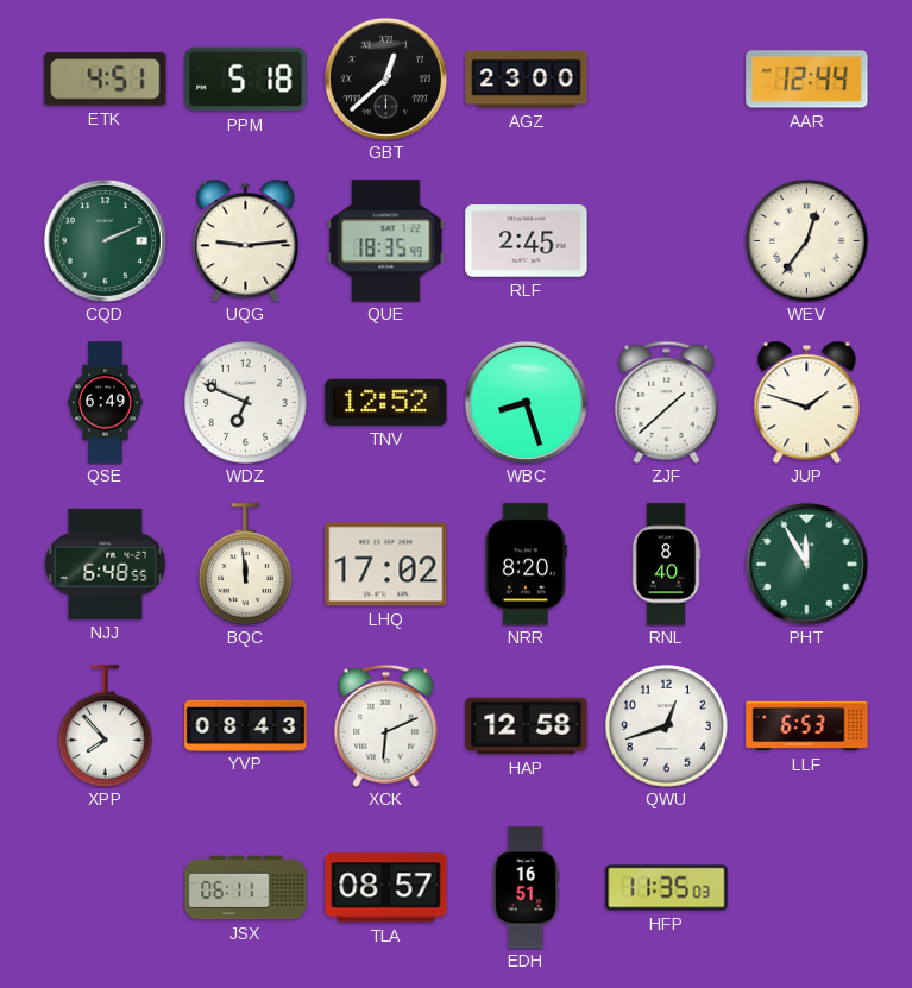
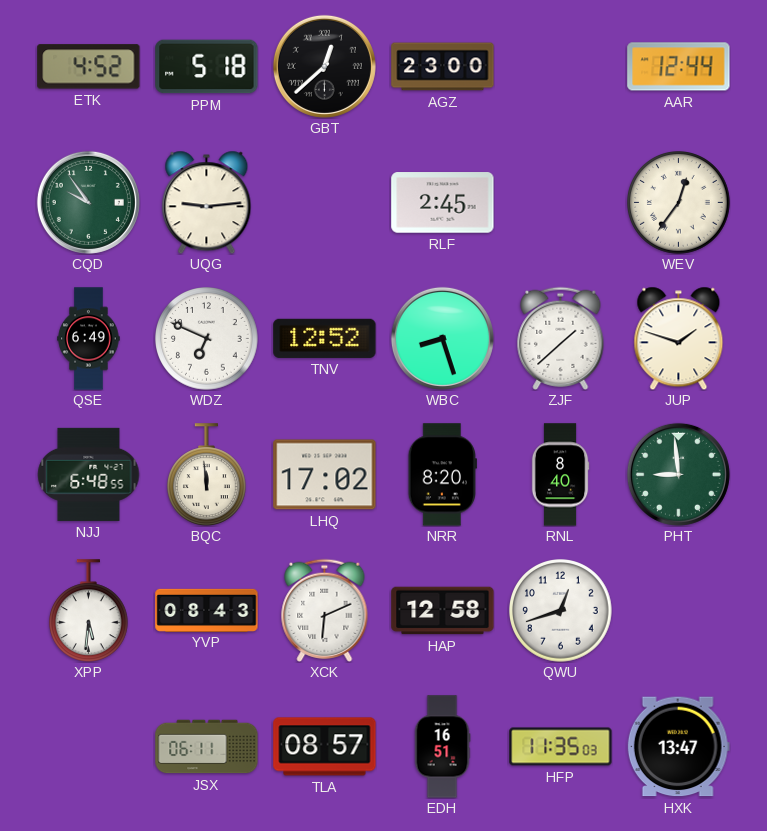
ETK: 4:51 -> 4:52
CQD: 2:11 -> 9:54
QUE: 18:35 -> none
PHT: 11:55 -> 8:59
XPP: 7:53 -> 5:31
LLF: 6:53 -> none
HXK: none -> 13:47
